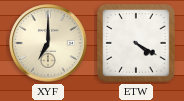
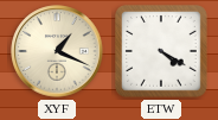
XYF: 7:00 -> 1:19
